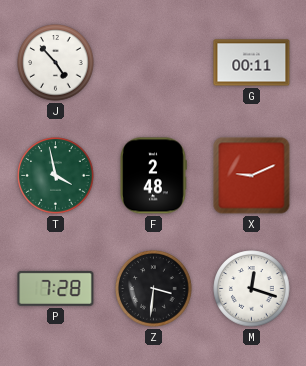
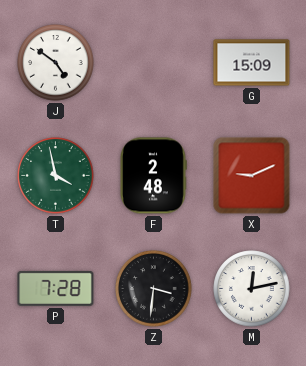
J: 4:53 -> 4:51
G: 00:11 -> 15:09
M: 12:18 -> 12:13
